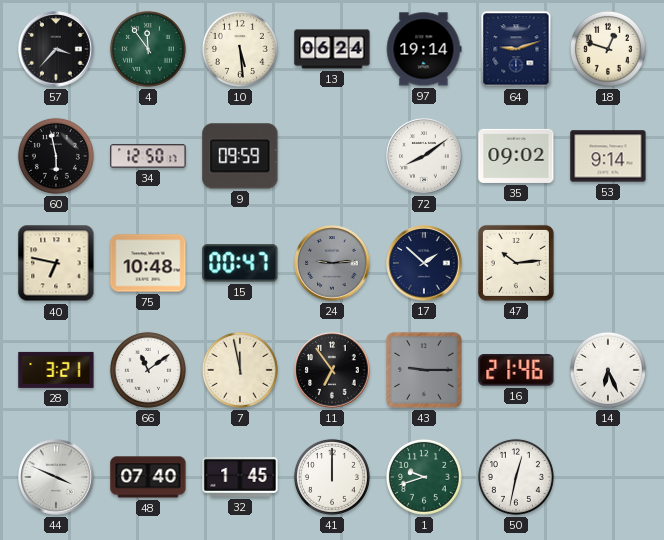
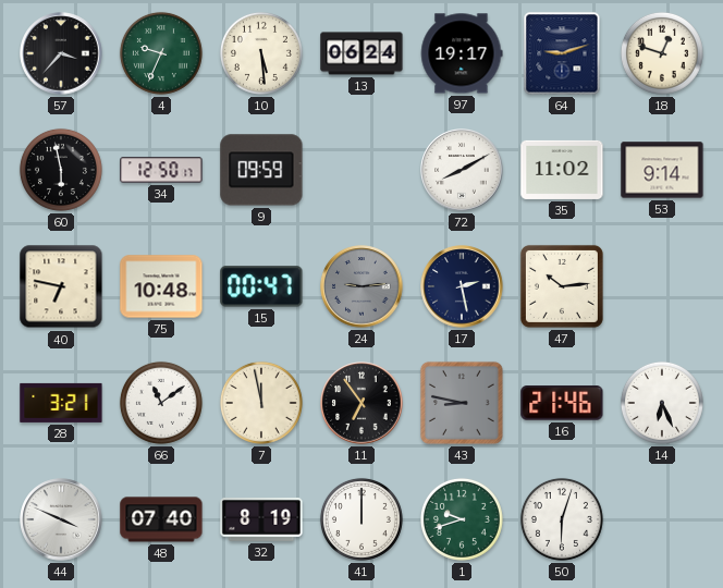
4: 11:54 -> 9:34
97: 19:14 -> 19:17
72: 8:09 -> 8:10
35: 09:02 -> 11:02
17: 1:52 -> 2:28
43: 9:15 -> 8:47
32: 1:45 -> 8:19
50: 12:32 -> 6:03
